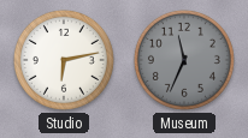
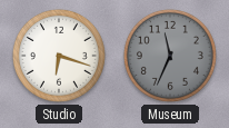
Studio: 6:13 -> 6:18
